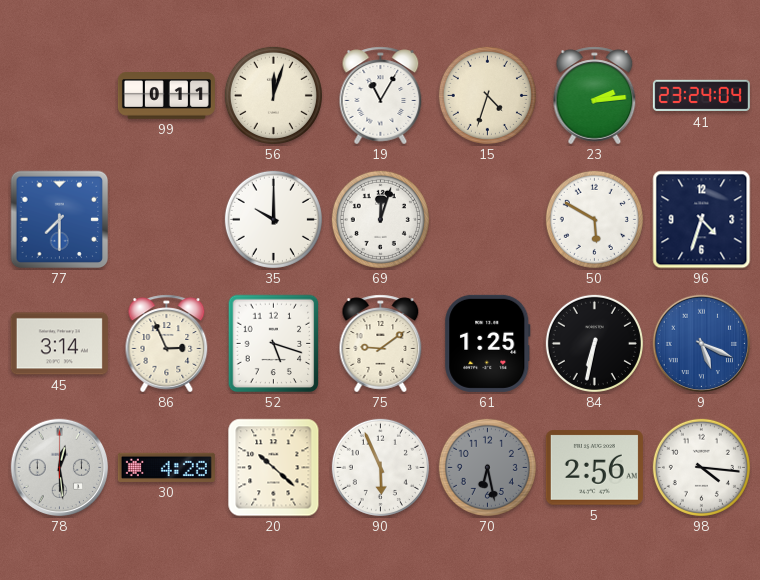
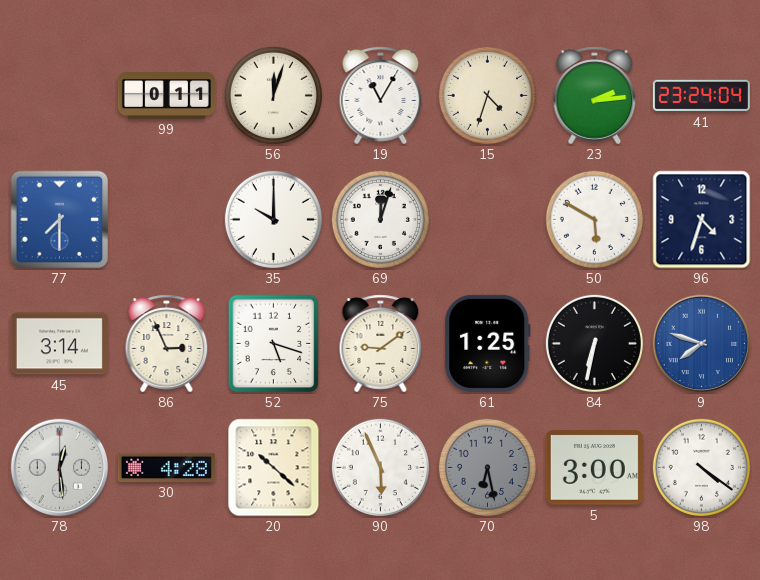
9: 5:19 -> 7:48
5: 2:56 -> 3:00
98: 4:16 -> 4:21
